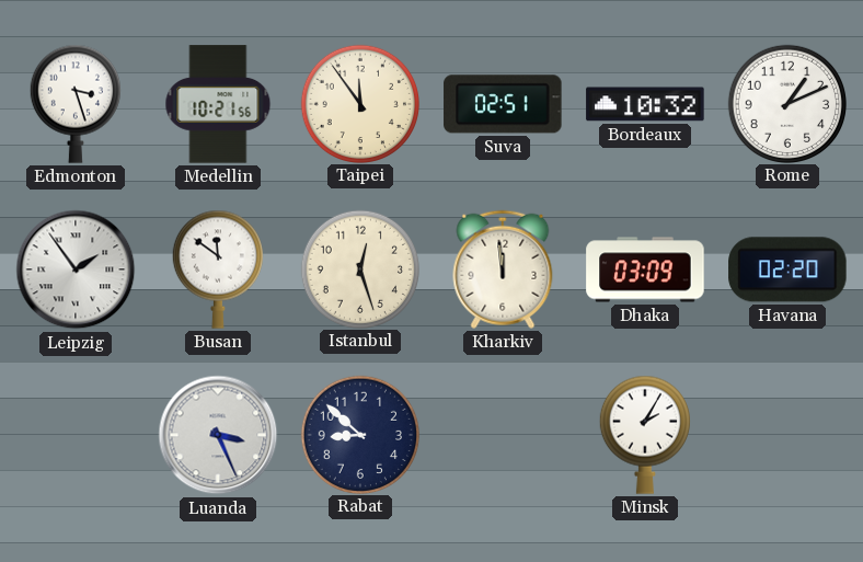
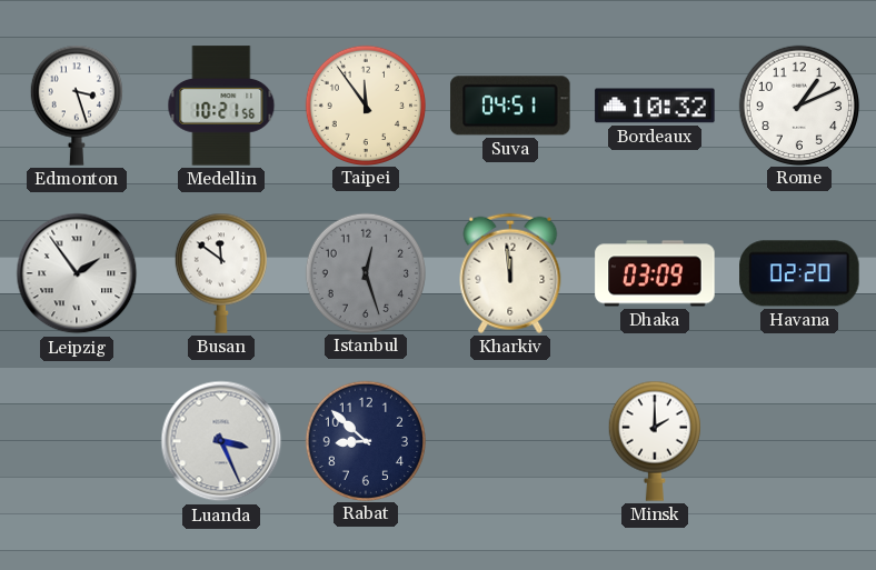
Suva: 02:51 -> 04:51
Istanbul dial: cream -> grey
Minsk: 2:05 -> 2:00
